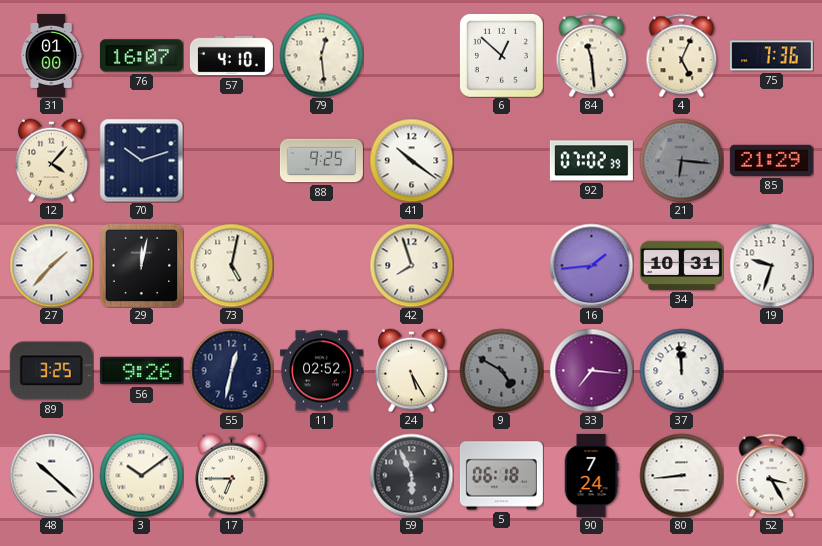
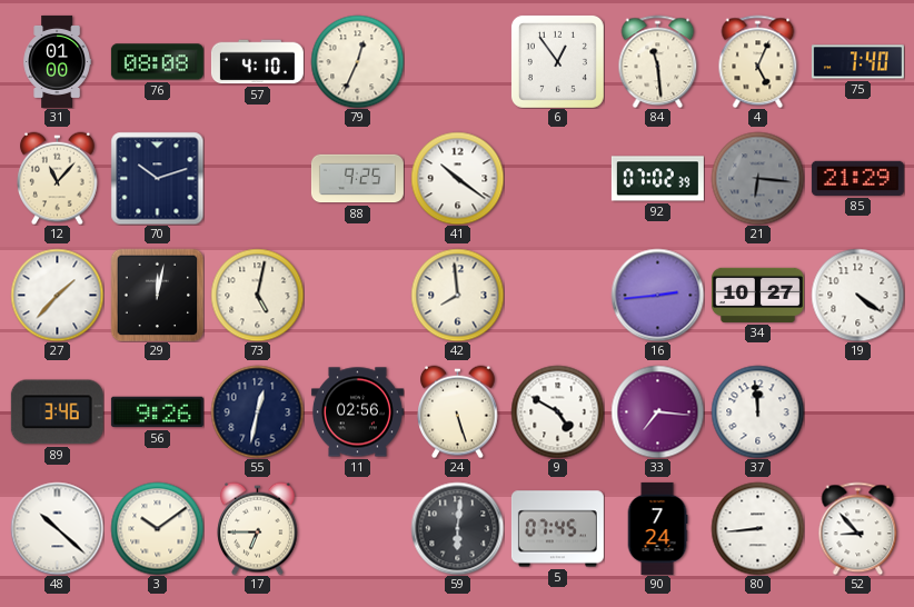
76: 16:07 -> 08:08
79: 12:29 -> 12:34
6: 12:52 -> 12:54
75: 7:36 -> 7:40
12: 4:07 -> 11:07
42: 7:57 -> 7:59
16: 1:44 -> 2:44
34: 10:31 -> 10:27
19: 9:33 -> 4:21
89: 3:25 -> 3:46
11: 02:52 -> 02:56
24: 5:25 -> 5:27
9 dial: grey -> white
59: 5:56 -> 6:01
5: 06:18 -> 07:45
52: 3:25 -> 8:53
